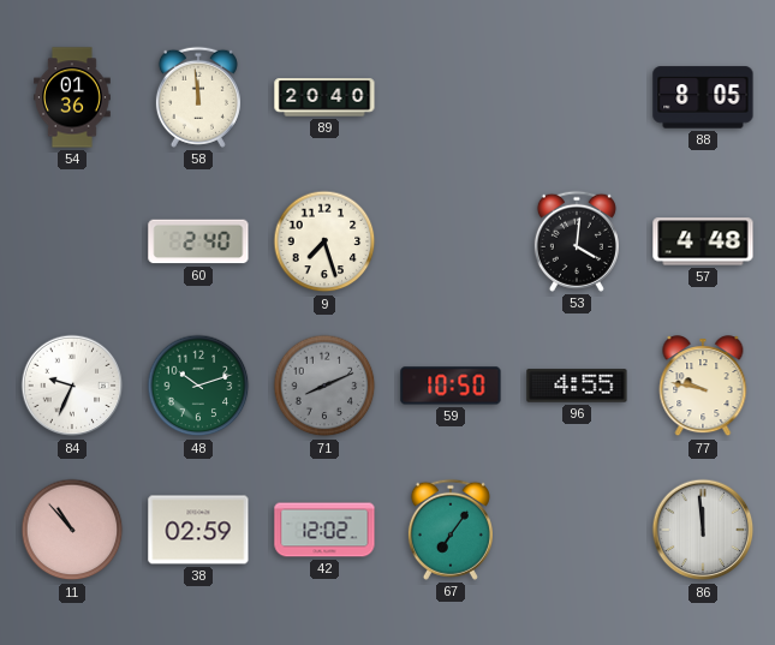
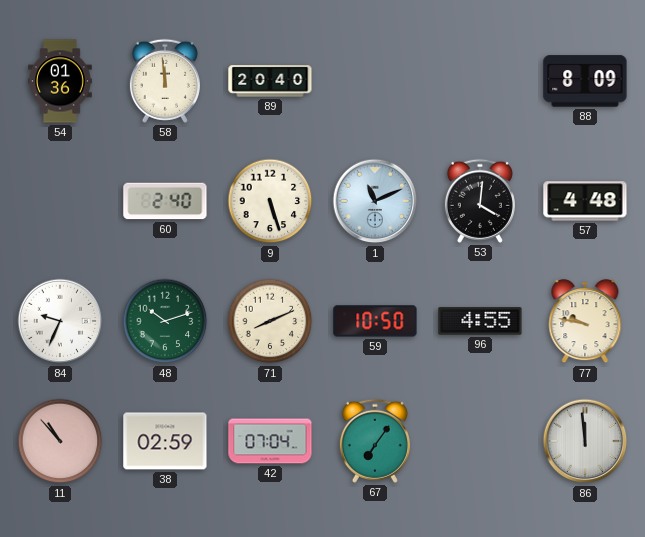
88: 8:05 -> 8:09
9: 7:27 -> 5:27
1: none -> 11:11
71 dial: grey -> cream
42: 12:02 -> 07:04
